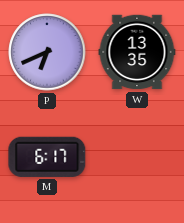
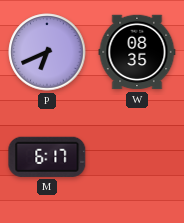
W: 13:35 -> 08:35
